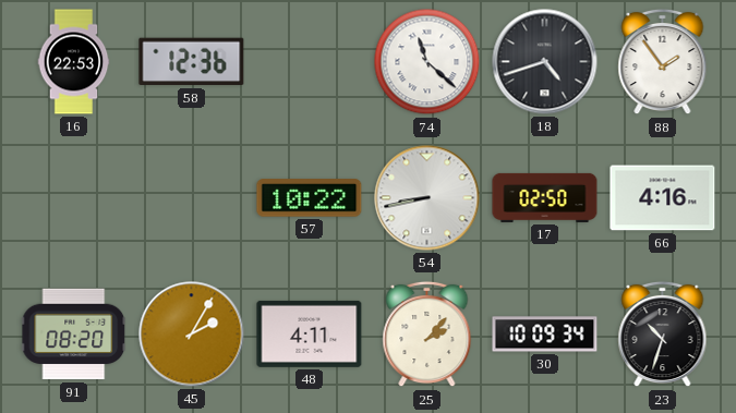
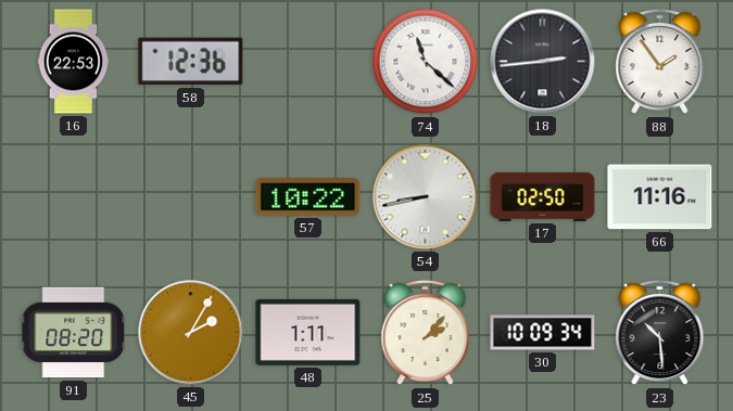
18: 4:42 -> 2:44
66: 4:16 -> 11:16
48: 4:11 -> 1:11
23: 10:33 -> 10:29
